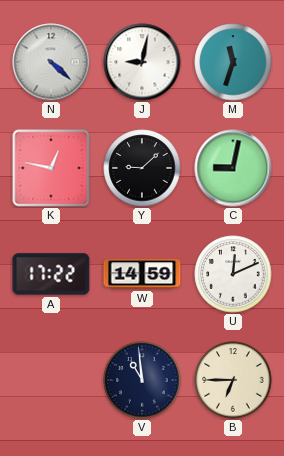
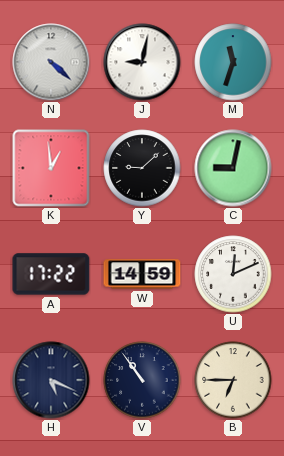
K: 12:47 -> 12:59
H: none -> 5:19
V: 10:59 -> 10:54
